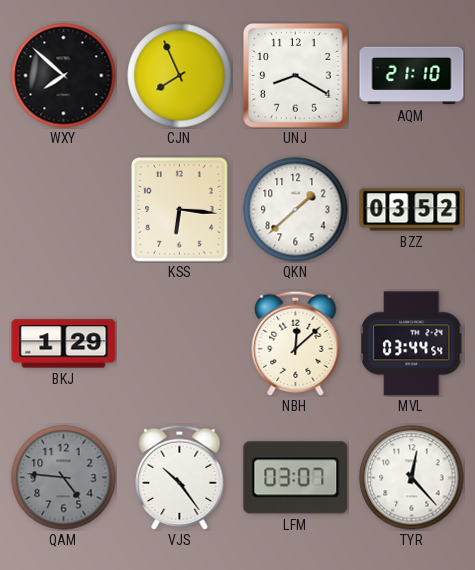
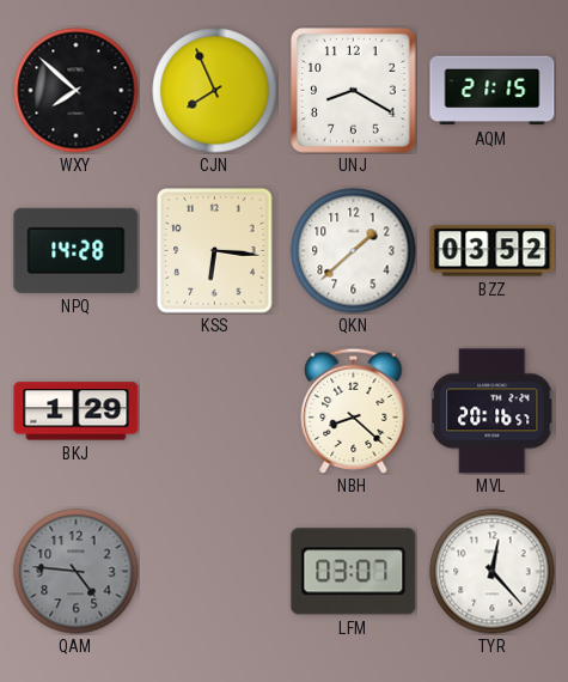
AQM: 21:10 -> 21:15
NPQ: none -> 14:28
NBH: 12:08 -> 8:22
MVL: 03:44 -> 20:16
VJS: 10:24 -> none
